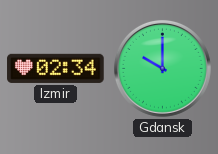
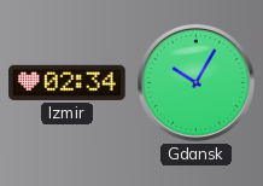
Gdansk: 10:00 -> 10:05
